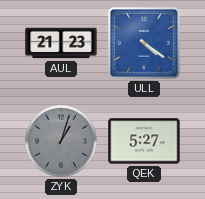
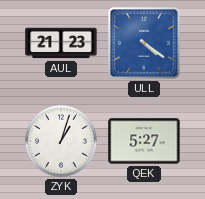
ZYK dial: grey -> white
